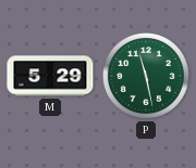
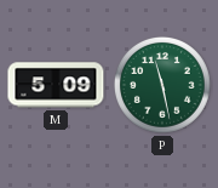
M: 5:29 -> 5:09
